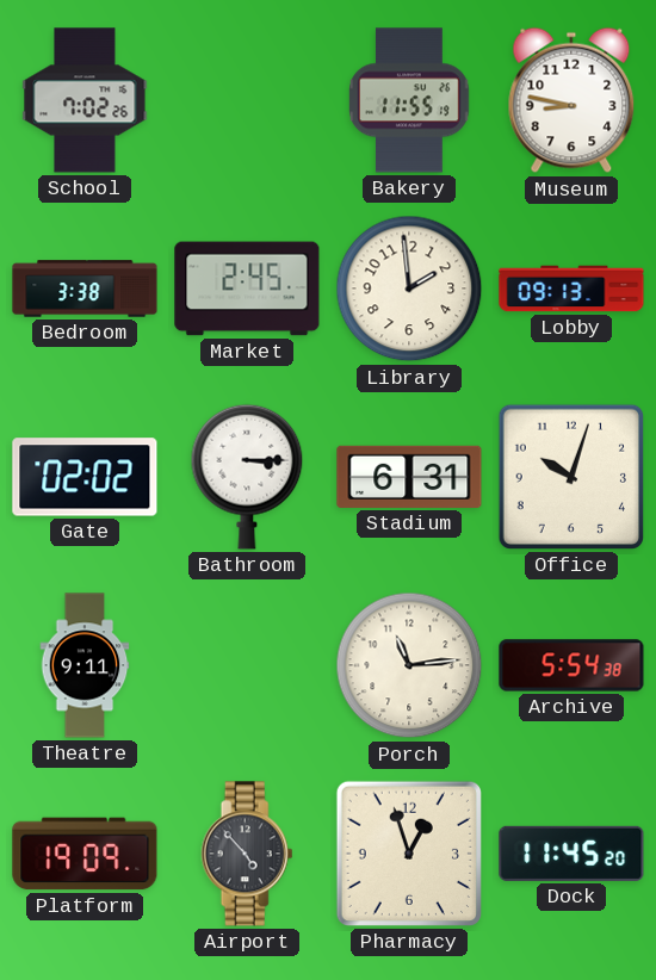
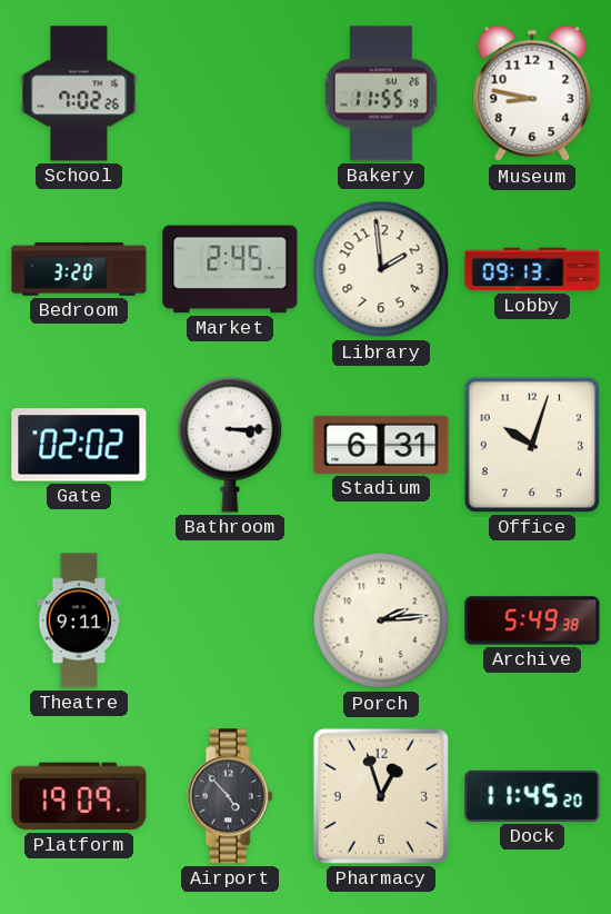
Bedroom: 3:38 -> 3:20
Porch: 11:14 -> 2:14
Archive: 5:54 -> 5:49
